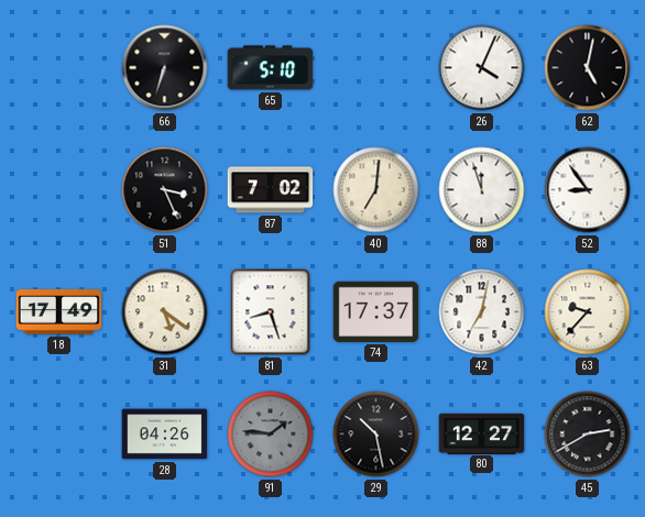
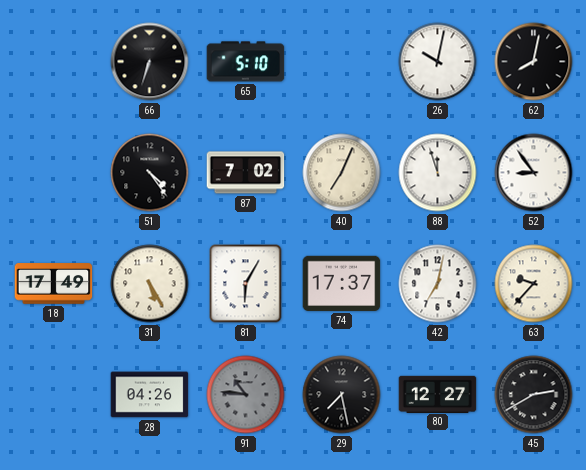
26: 4:04 -> 10:02
62: 5:02 -> 8:02
51: 3:26 -> 4:24
40: 7:01 -> 7:04
31: 5:21 -> 5:25
81: 8:27 -> 6:05
91: 1:46 -> 10:46
29: 10:28 -> 7:28
